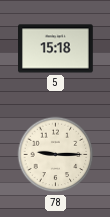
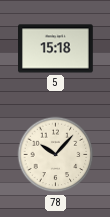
78: 9:15 -> 10:07
